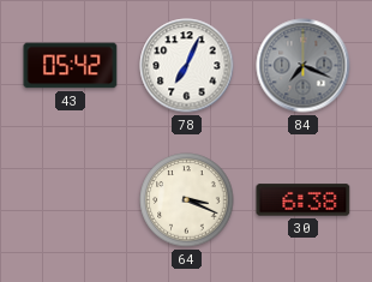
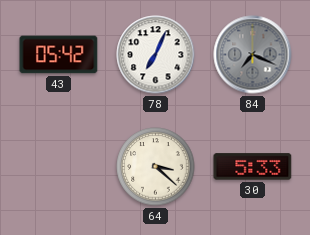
64: 3:19 -> 3:22
30: 6:38 -> 5:33
